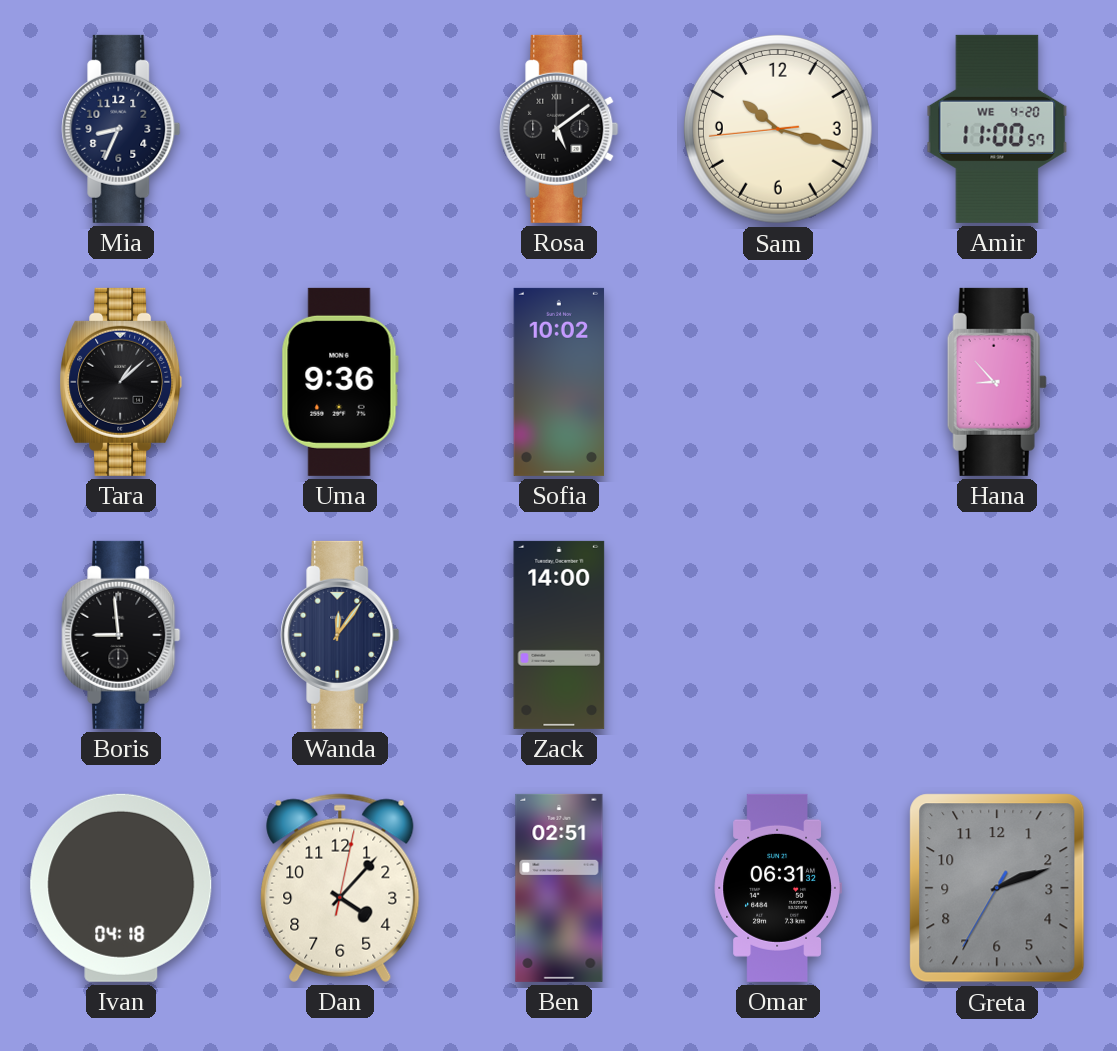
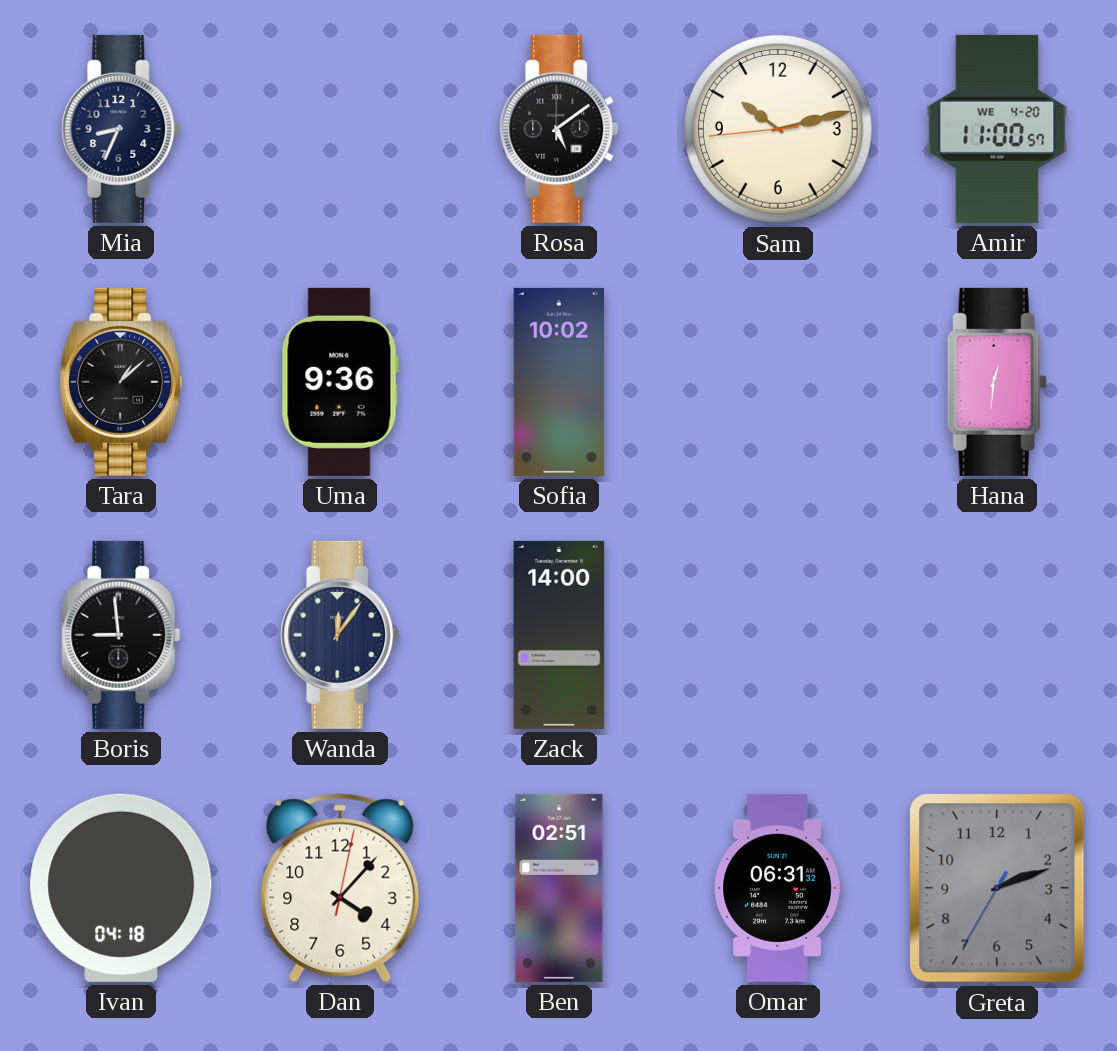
Sam: 10:17 -> 10:12
Hana: 8:53 -> 12:31
